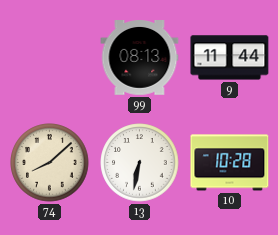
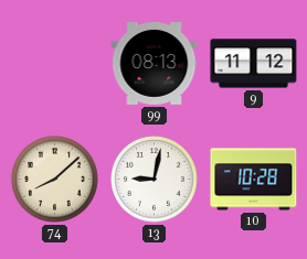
9: 11:44 -> 11:12
13: 6:32 -> 9:02
